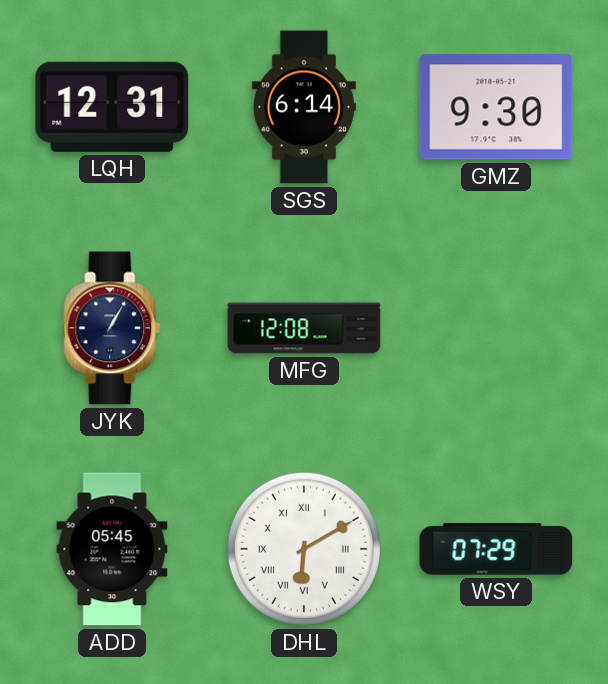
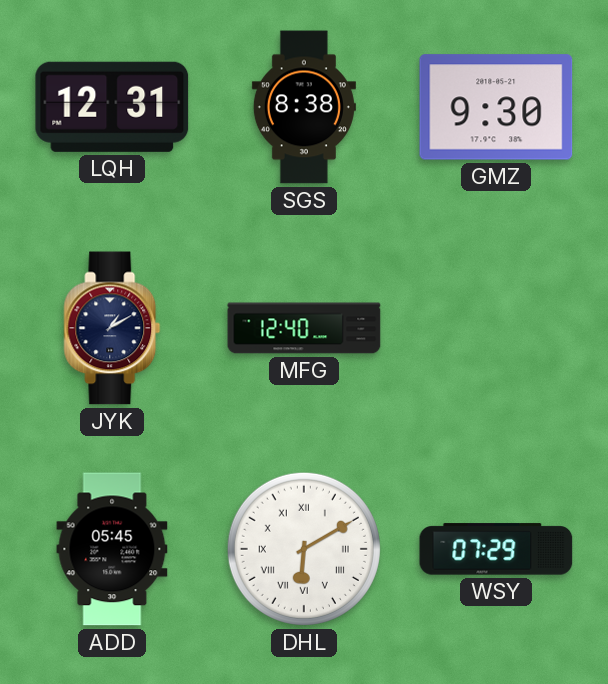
SGS: 6:14 -> 8:38
JYK: 1:05 -> 1:10
MFG: 12:08 -> 12:40
